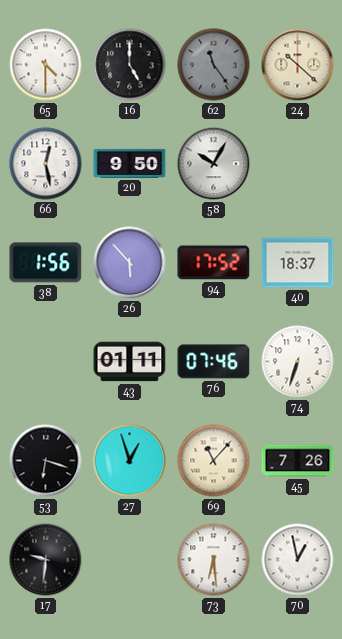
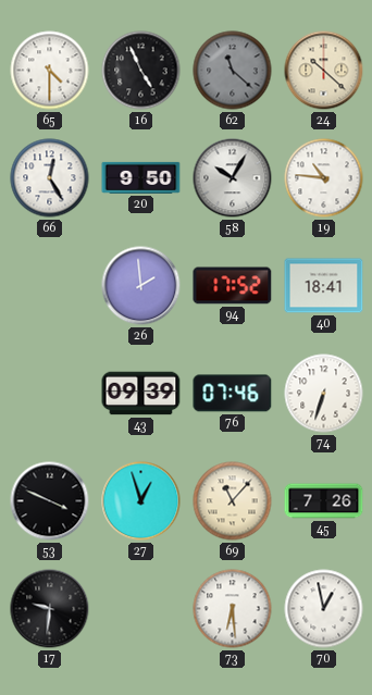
16: 5:00 -> 4:56
62: 11:24 -> 11:22
66: 12:28 -> 12:25
19: none -> 10:46
38: 1:56 -> none
26: 5:53 -> 1:59
40: 18:37 -> 18:41
43: 01:11 -> 09:39
53: 6:18 -> 3:49
